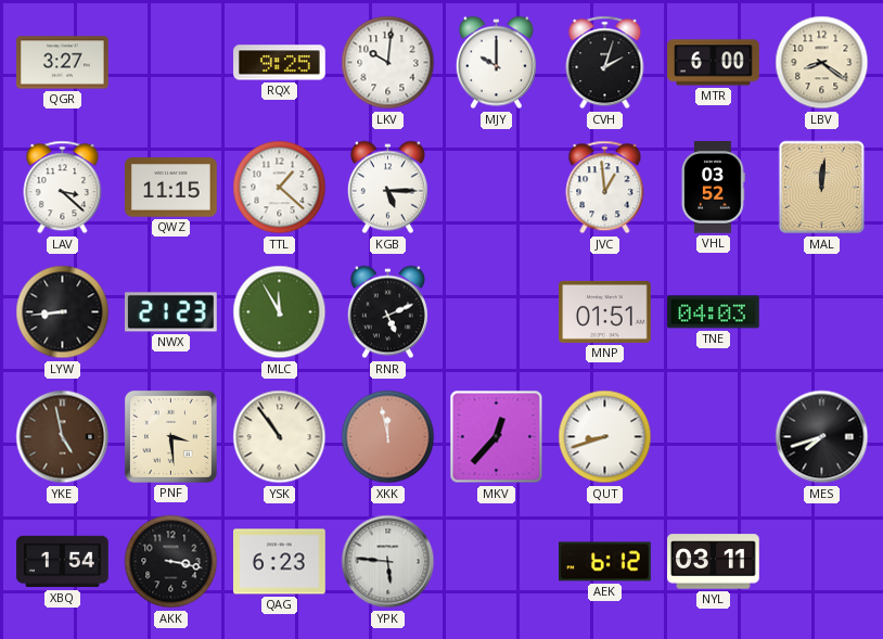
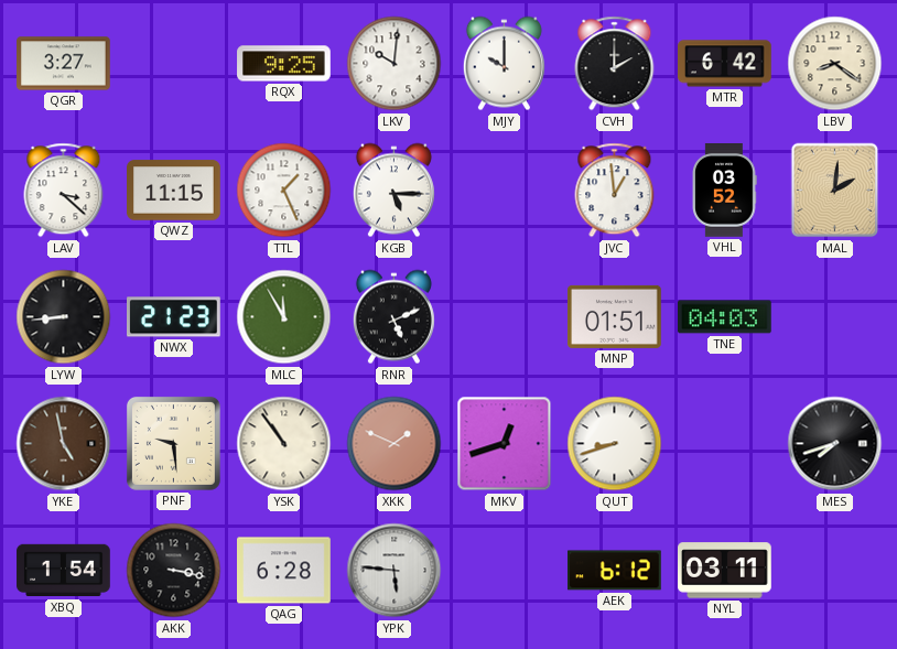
CVH: 2:03 -> 2:00
MTR: 6:00 -> 6:42
TTL: 1:22 -> 1:26
MAL: 12:01 -> 2:01
PNF: 3:29 -> 9:29
XKK: 11:58 -> 1:49
MKV: 12:37 -> 12:42
QAG: 6:23 -> 6:28
